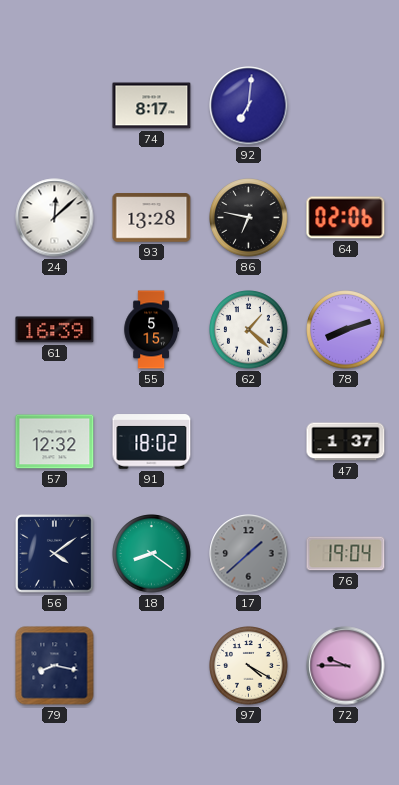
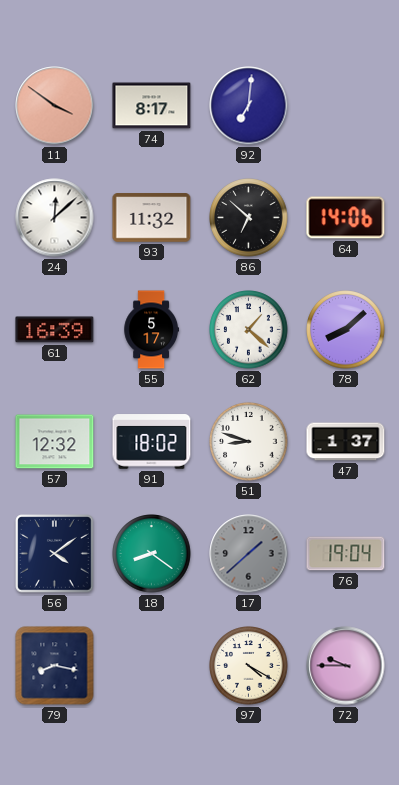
11: none -> 3:51
93: 13:28 -> 11:32
86: 6:47 -> 6:52
64: 02:06 -> 14:06
55: 5:15 -> 5:17
78: 8:12 -> 8:08
51: none -> 8:48
